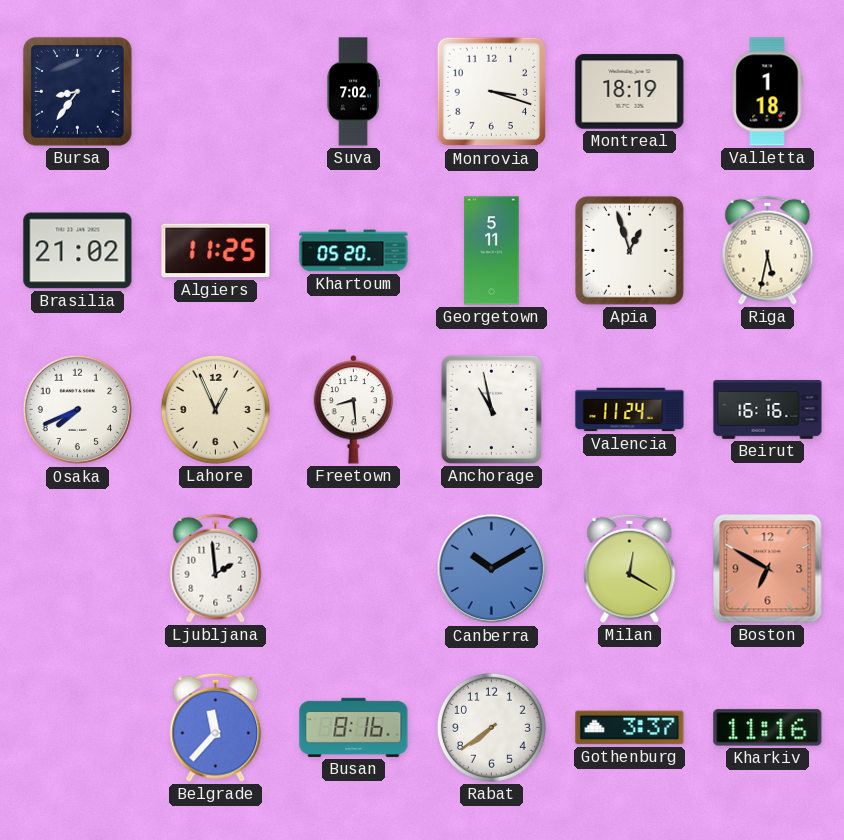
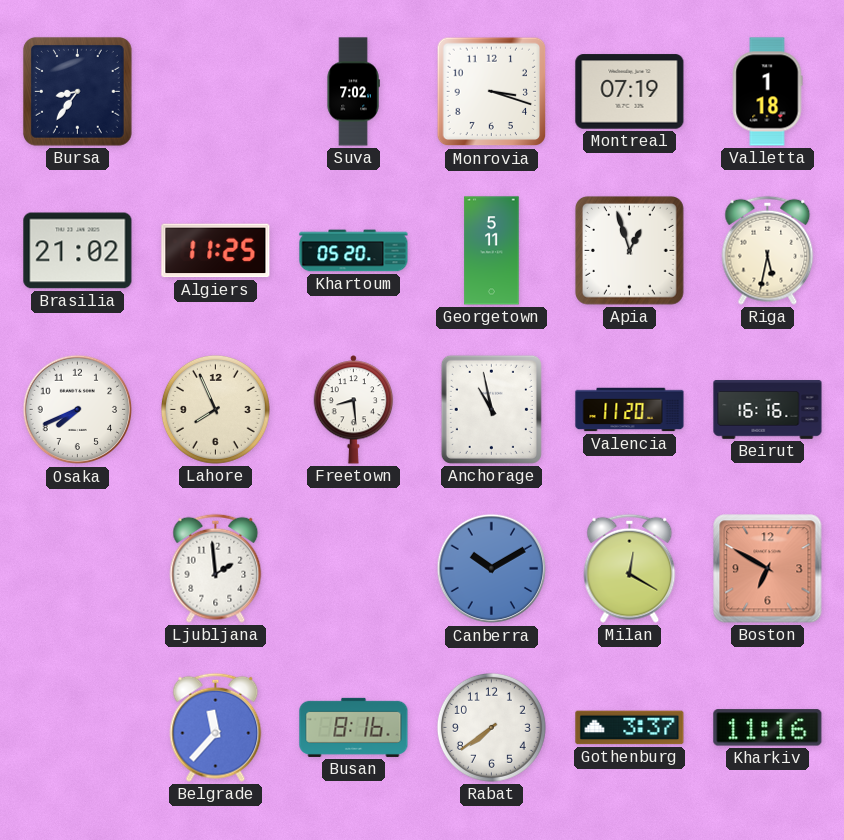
Montreal: 18:19 -> 07:19
Lahore: 12:56 -> 7:56
Valencia: 11:24 -> 11:20
